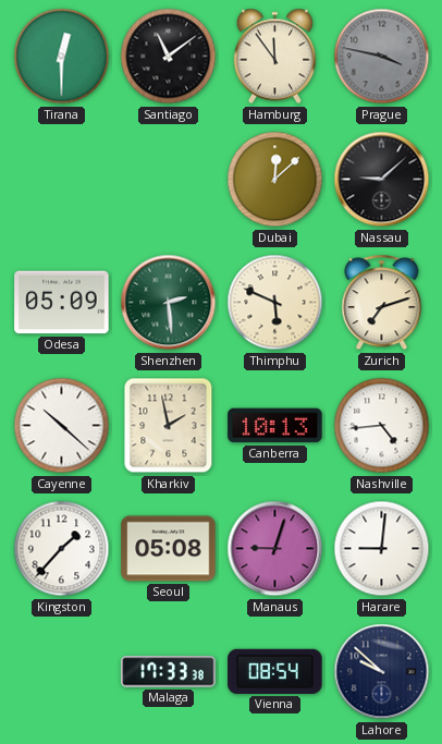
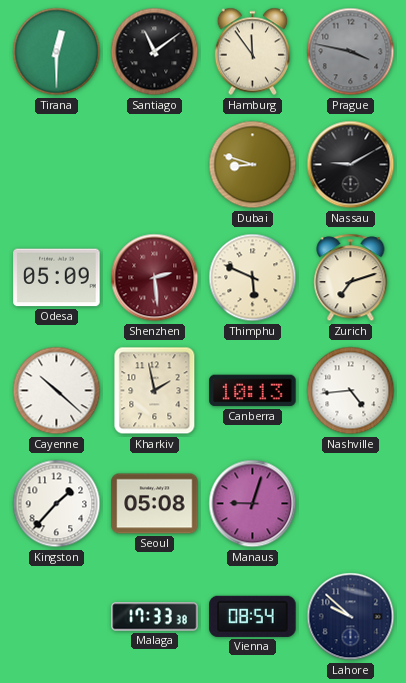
Dubai: 12:08 -> 8:48
Nassau: 9:08 -> 9:10
Shenzhen dial: green -> burgundy
Harare: 9:01 -> none
